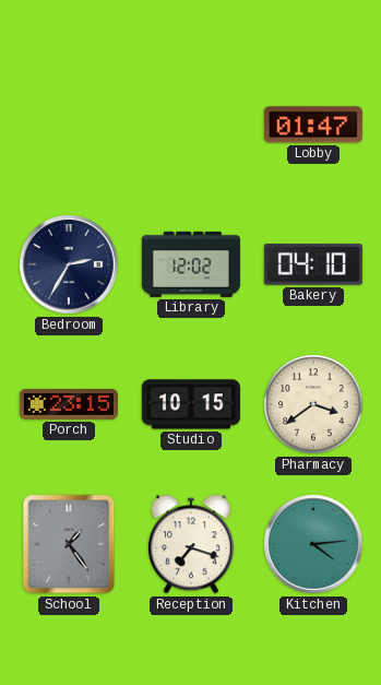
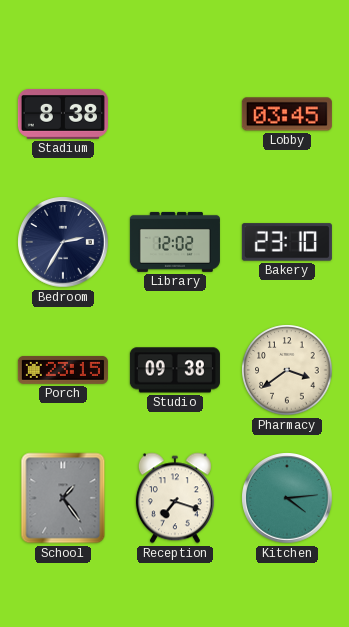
Stadium: none -> 8:38
Lobby: 01:47 -> 03:45
Bakery: 04:10 -> 23:10
Studio: 10:15 -> 09:38
